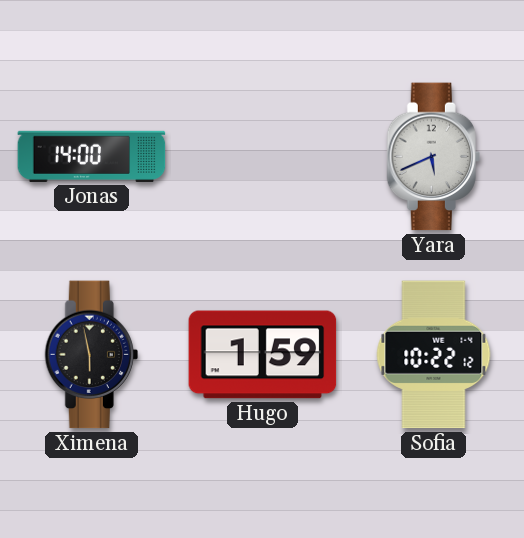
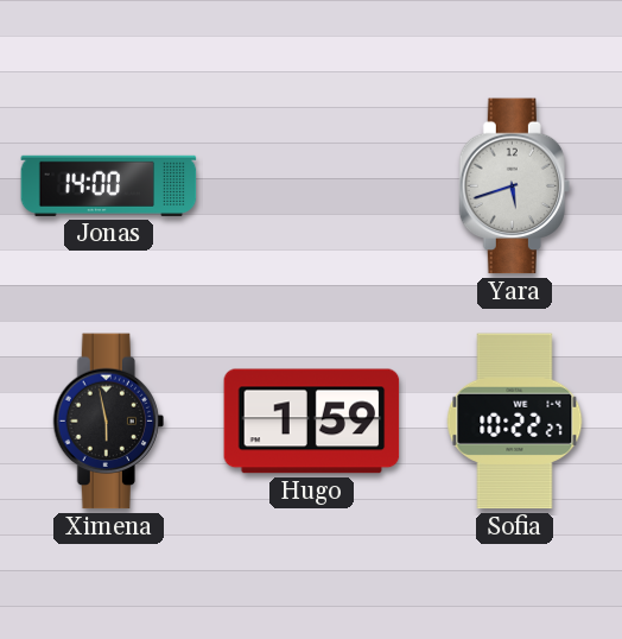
Yara: 5:41 -> 5:42
Sofia: 10:22:12 -> 10:22:27
